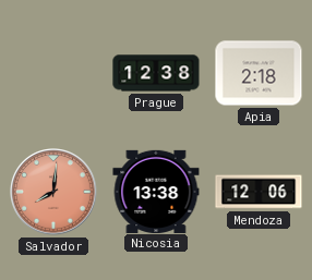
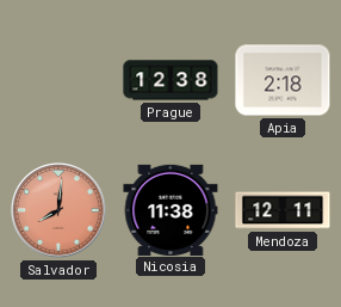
Nicosia: 13:38 -> 11:38
Mendoza: 12:06 -> 12:11
